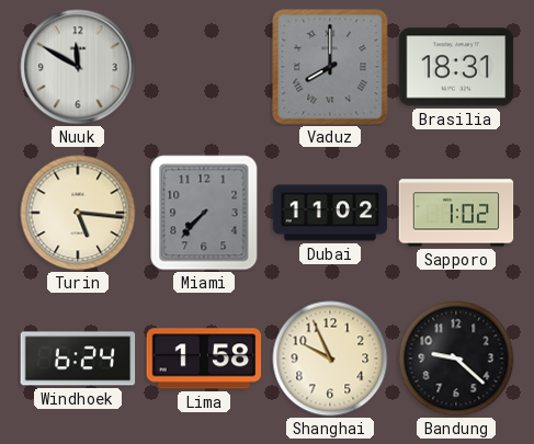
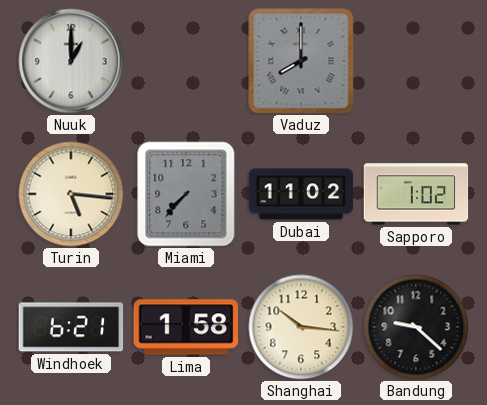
Nuuk: 11:50 -> 1:00
Brasilia: 18:31 -> none
Windhoek: 6:24 -> 6:21
Shanghai: 9:56 -> 10:16
